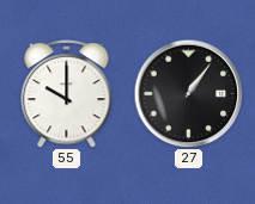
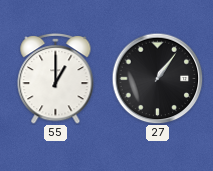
55: 10:00 -> 1:00
